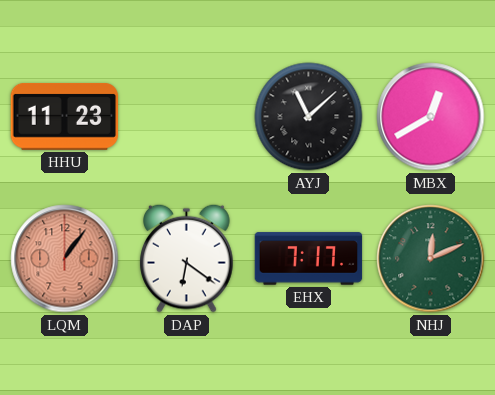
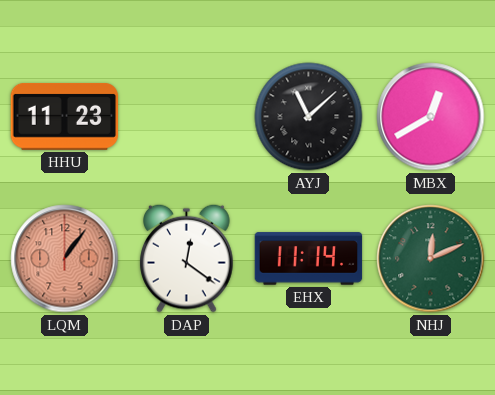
DAP: 6:21 -> 12:21
EHX: 7:17 -> 11:14
